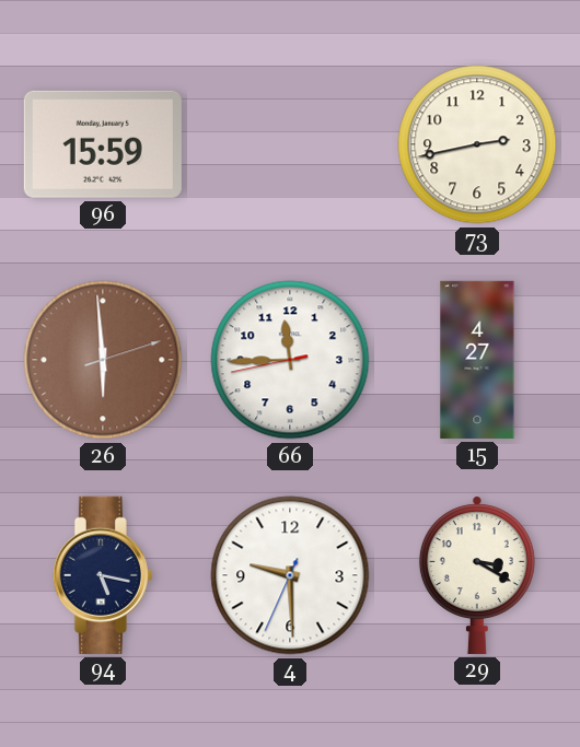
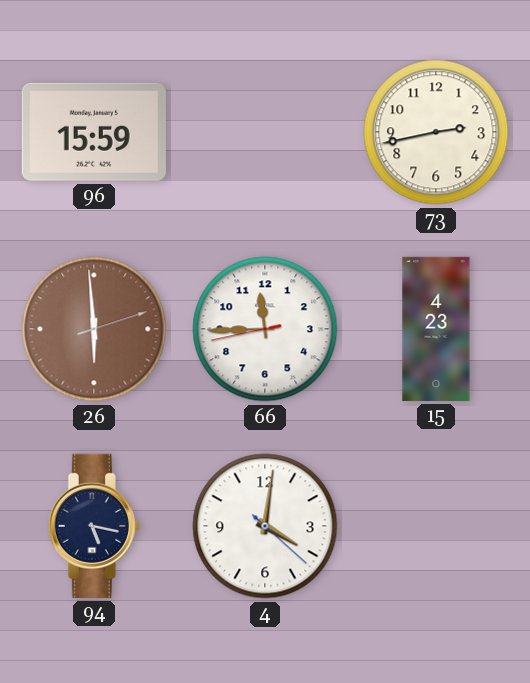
15: 4:27 -> 4:23
4: 9:29 -> 4:01
29: 3:20 -> none
